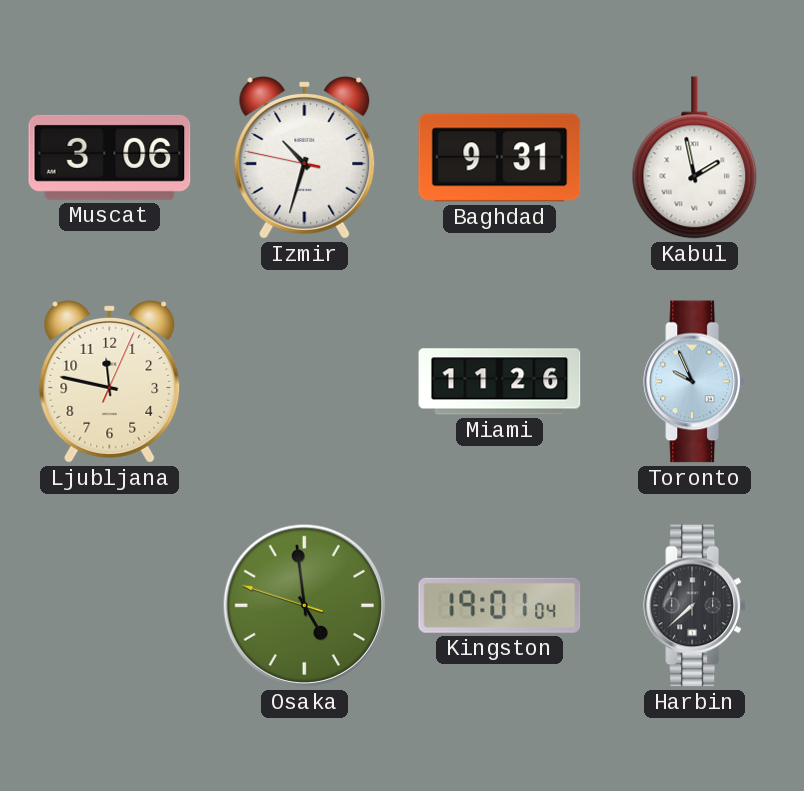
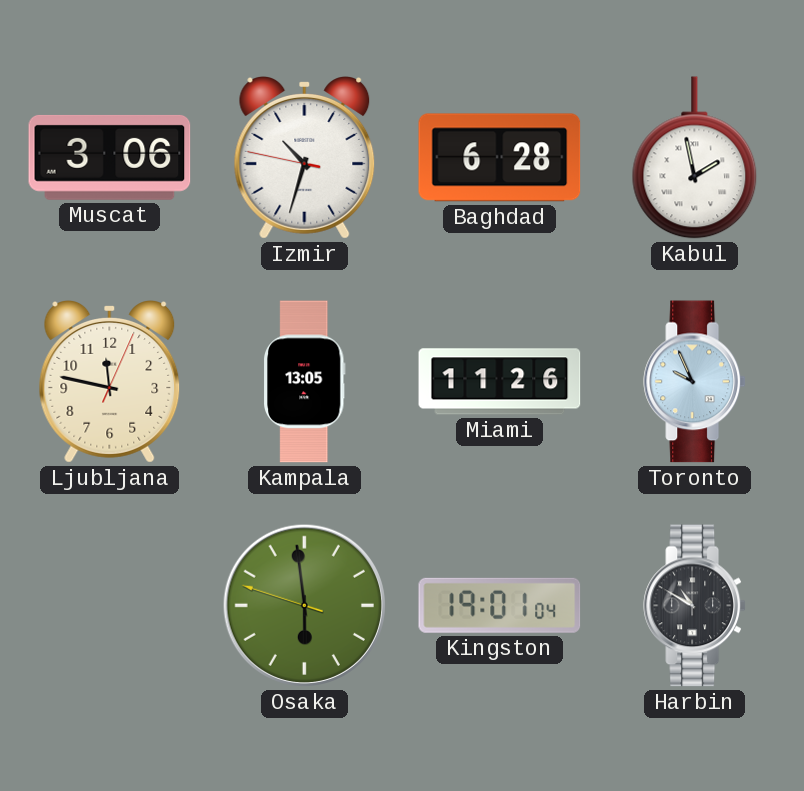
Baghdad: 9:31 -> 6:28
Kampala: none -> 13:05
Osaka: 4:58 -> 5:58
Harbin: 7:38 -> 10:50
